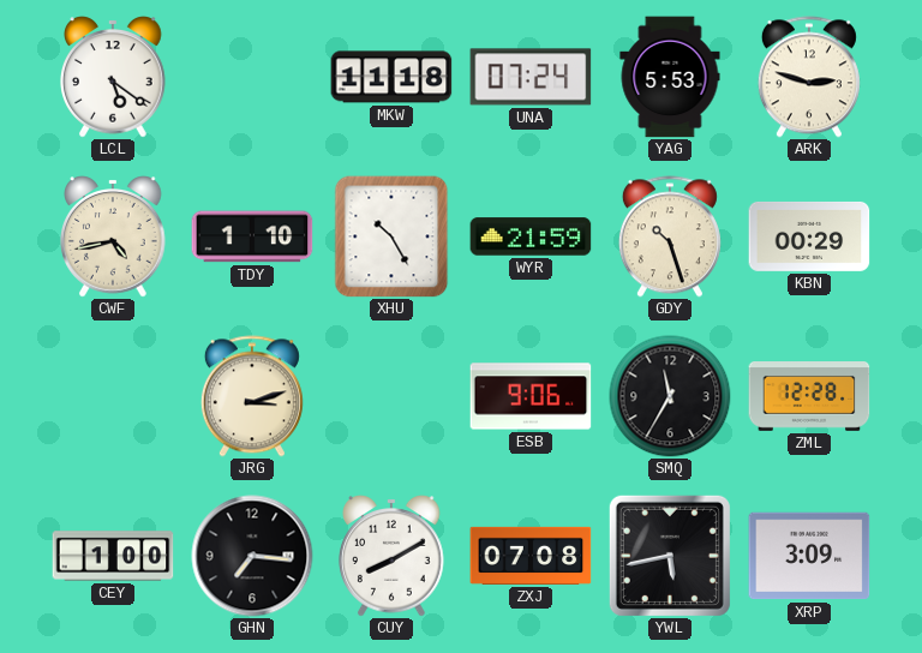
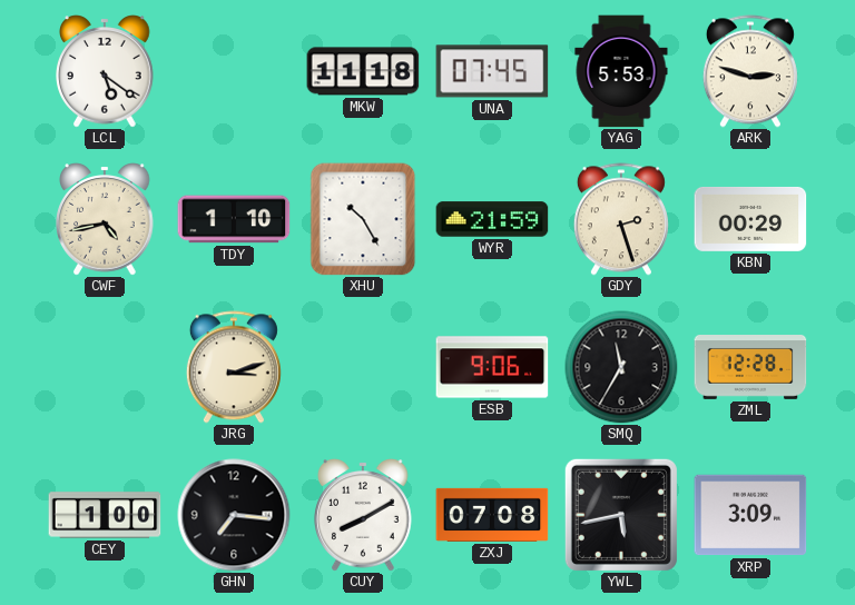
UNA: 07:24 -> 07:45
GDY: 10:27 -> 2:27
